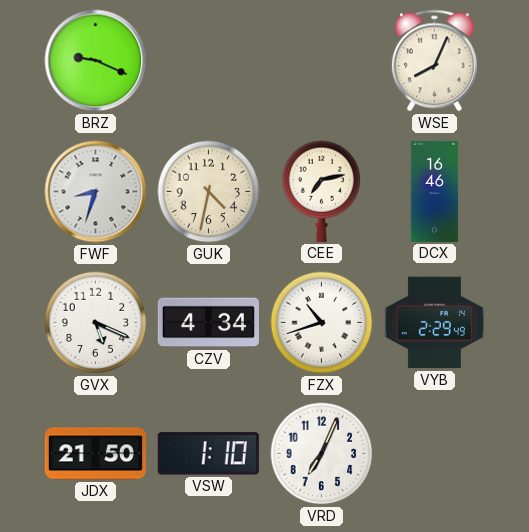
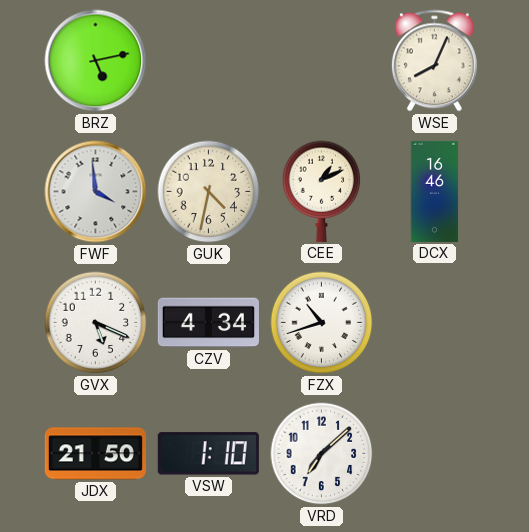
BRZ: 9:19 -> 5:13
FWF: 8:33 -> 3:59
CEE: 7:13 -> 1:11
VYB: 2:29 -> none
VRD: 7:04 -> 7:08
